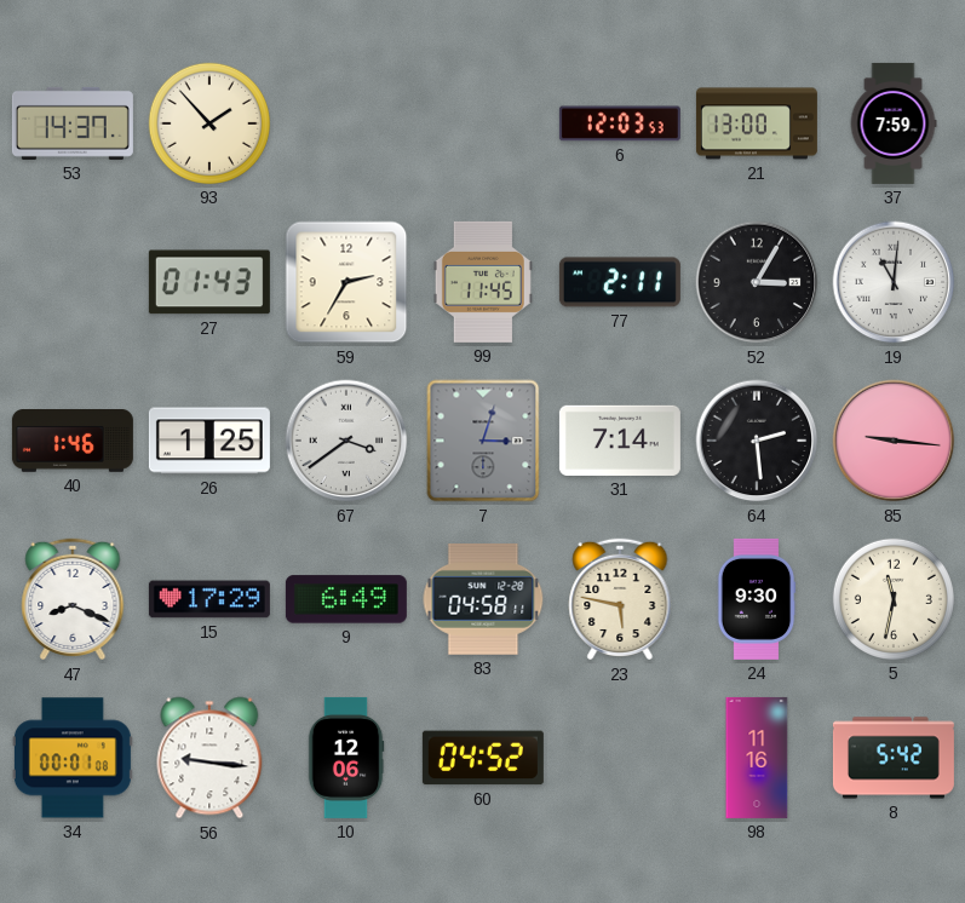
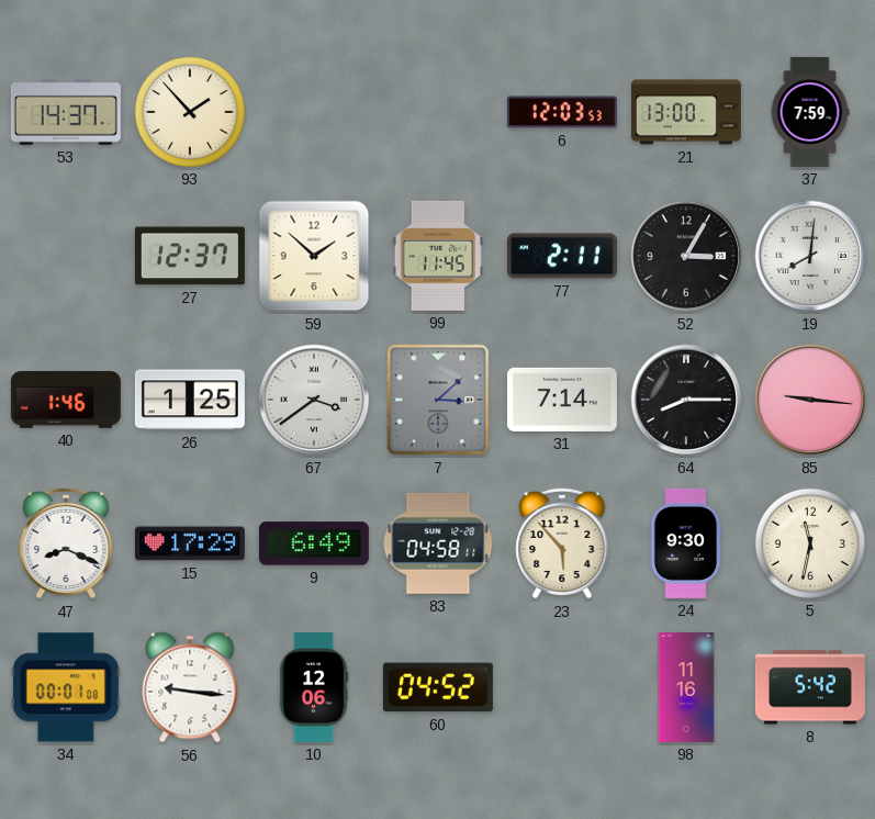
27: 01:43 -> 12:37
59: 2:35 -> 1:52
19: 11:01 -> 8:01
7: 3:03 -> 3:08
64: 2:29 -> 8:15
23: 5:47 -> 5:53
